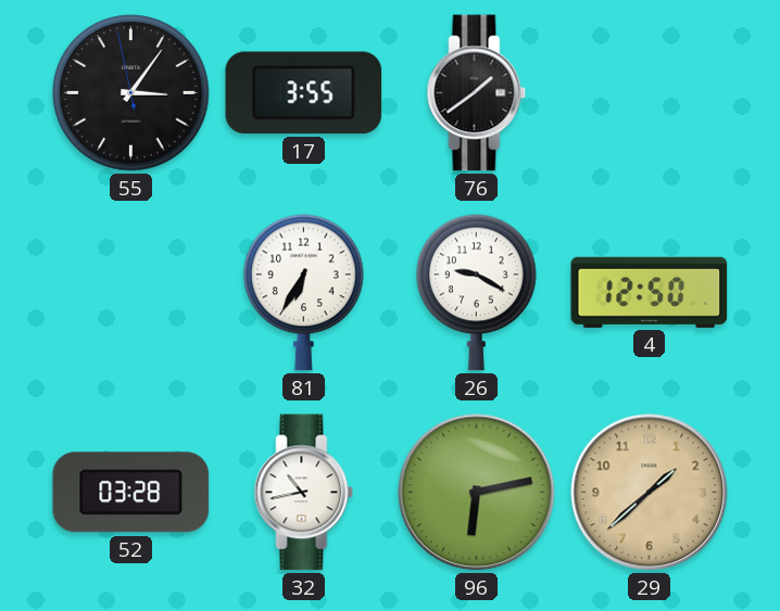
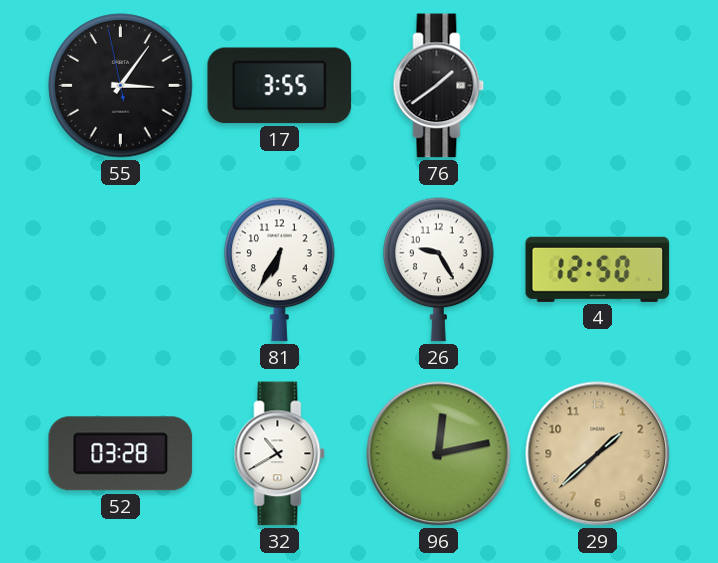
26: 9:20 -> 9:25
32: 10:43 -> 10:40
96: 6:13 -> 12:13
